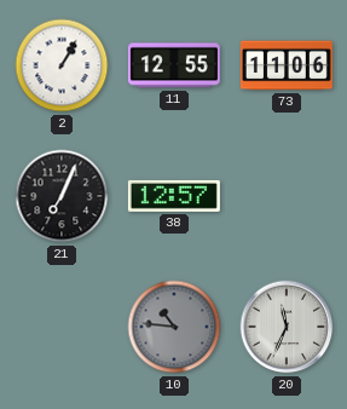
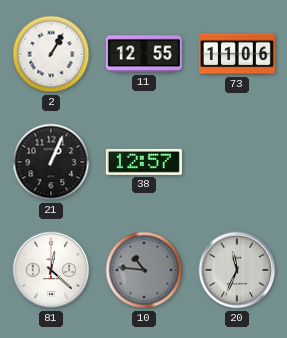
21: 7:04 -> 1:04
81: none -> 12:22
